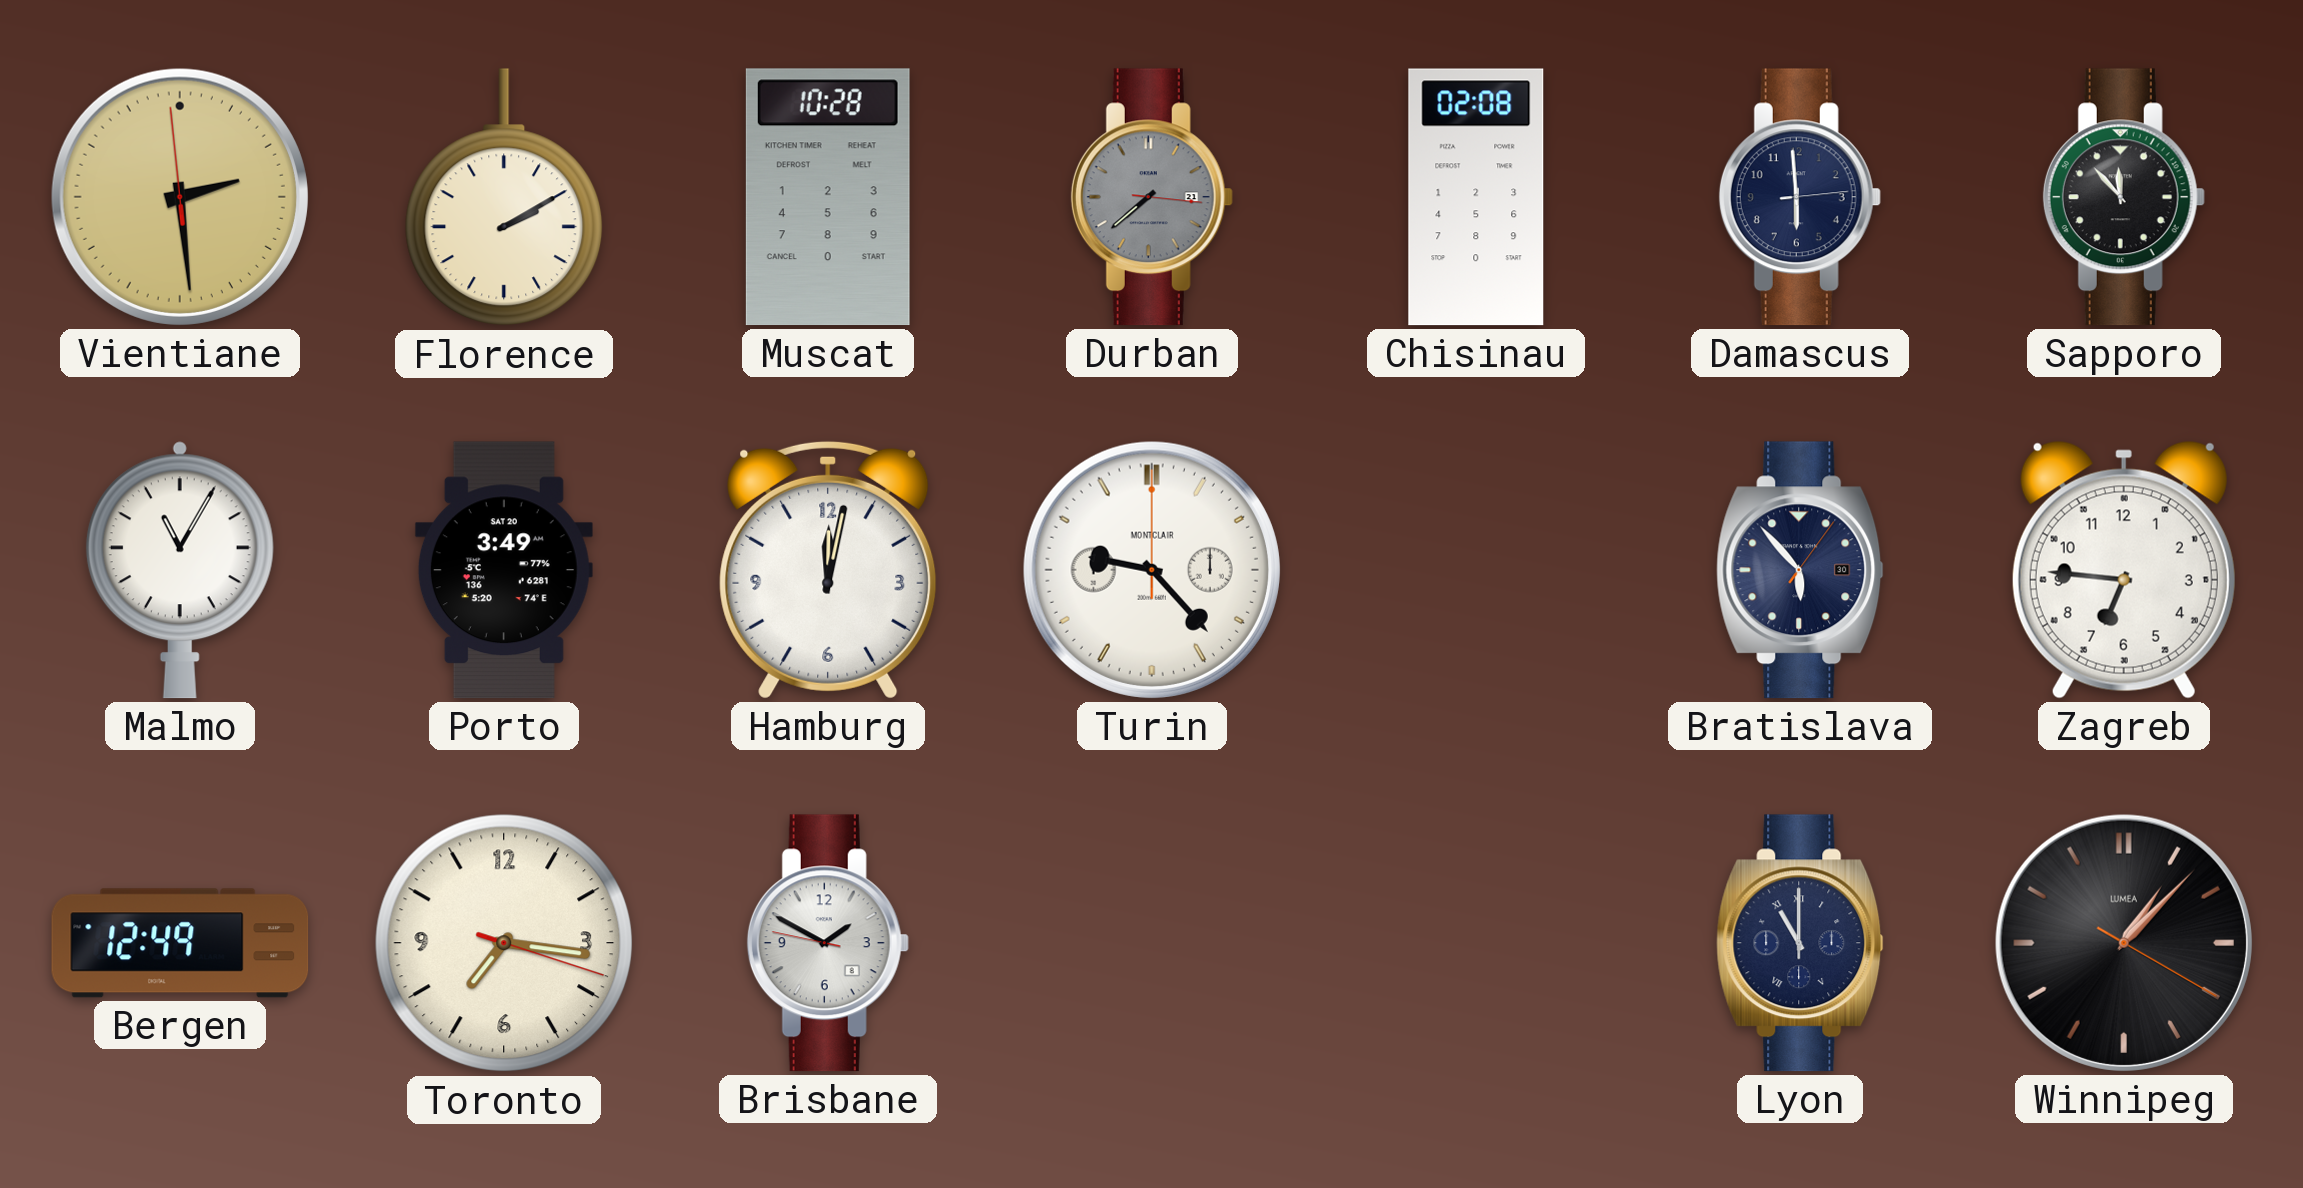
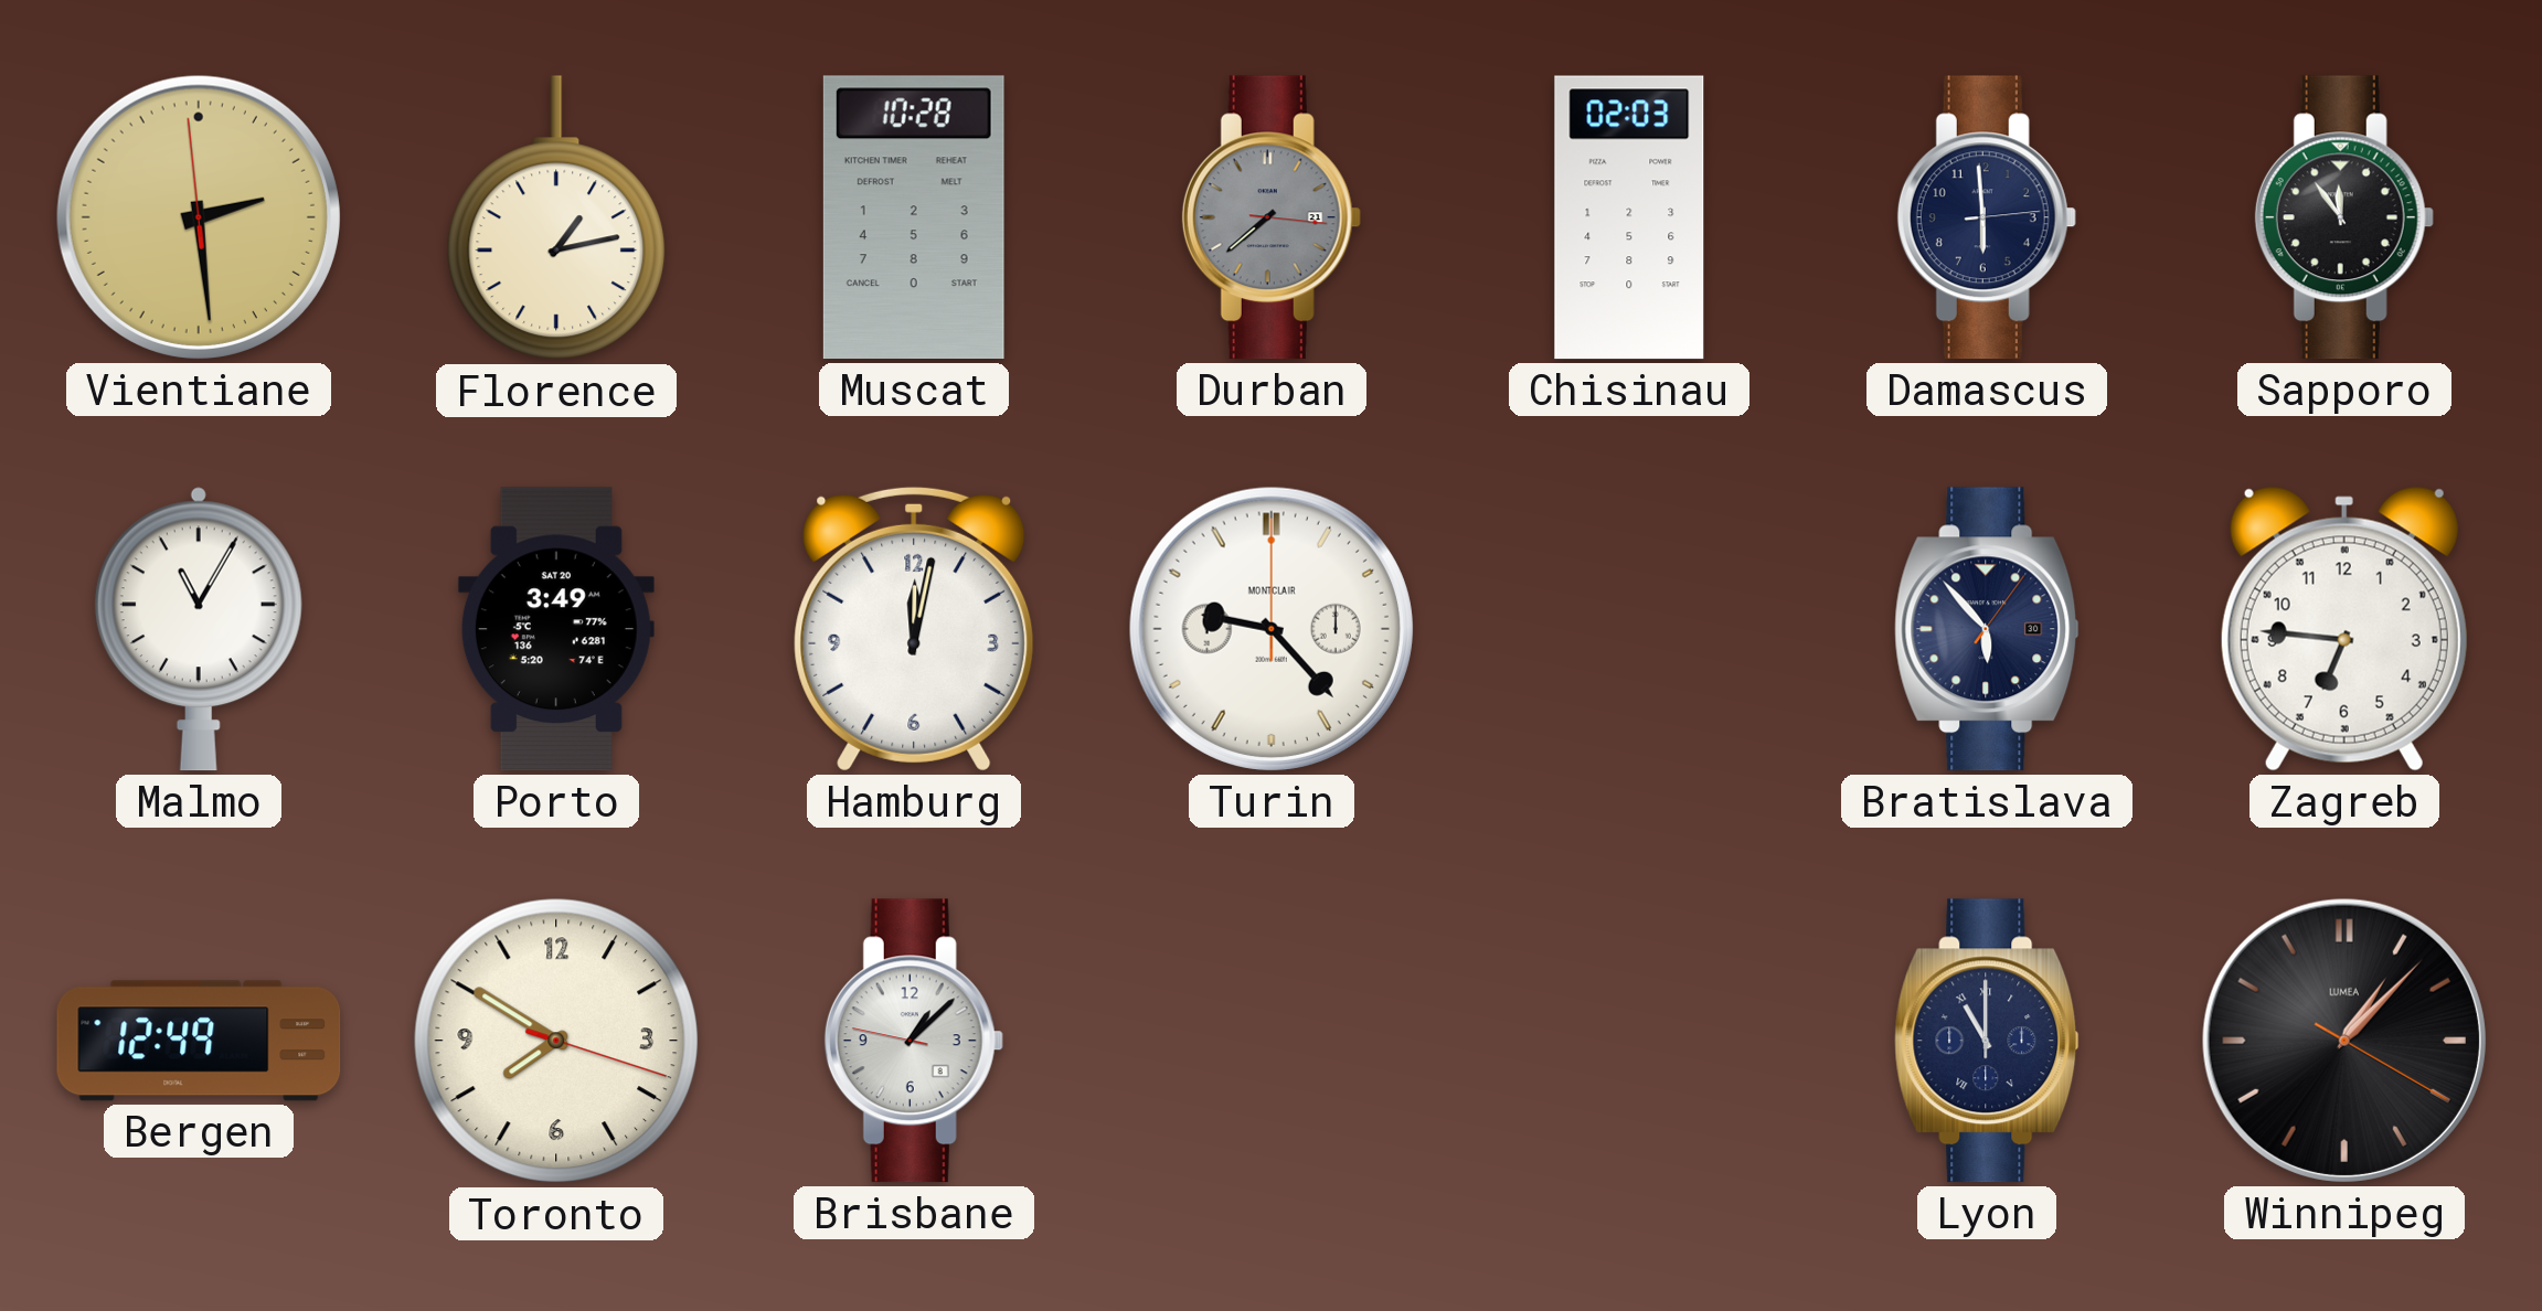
Florence: 2:10 -> 1:13
Chisinau: 02:08 -> 02:03
Sapporo: 11:53 -> 11:54
Toronto: 7:16 -> 7:50
Brisbane: 1:49 -> 1:07
